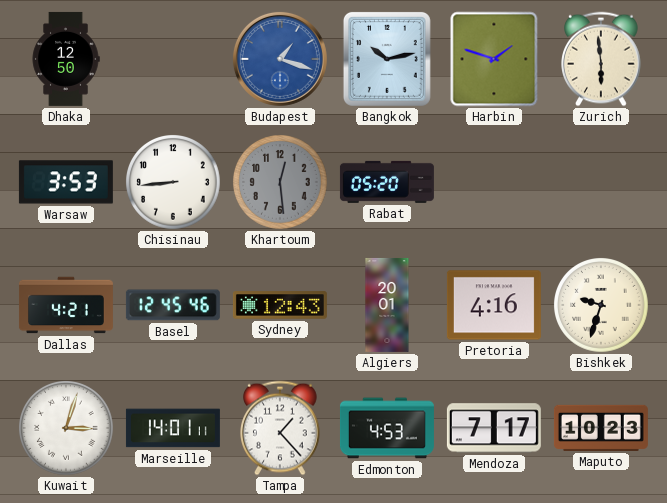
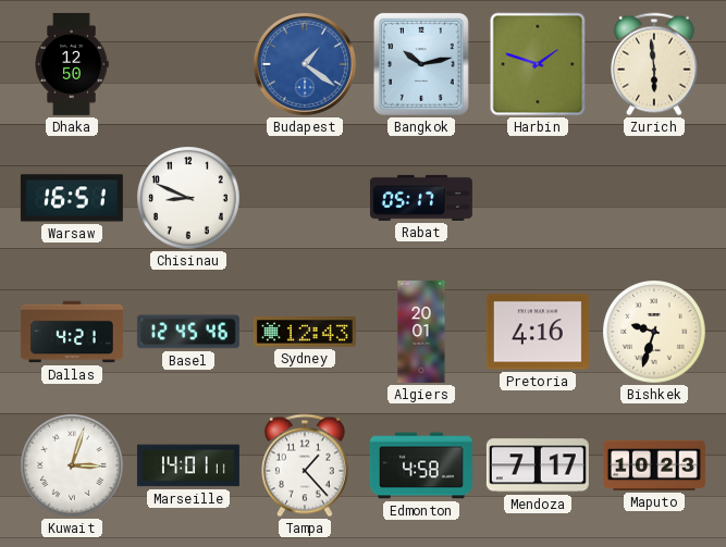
Budapest: 1:18 -> 1:21
Warsaw: 3:53 -> 16:51
Chisinau: 8:44 -> 8:49
Khartoum: 12:29 -> none
Rabat: 05:20 -> 05:17
Edmonton: 4:53 -> 4:58
